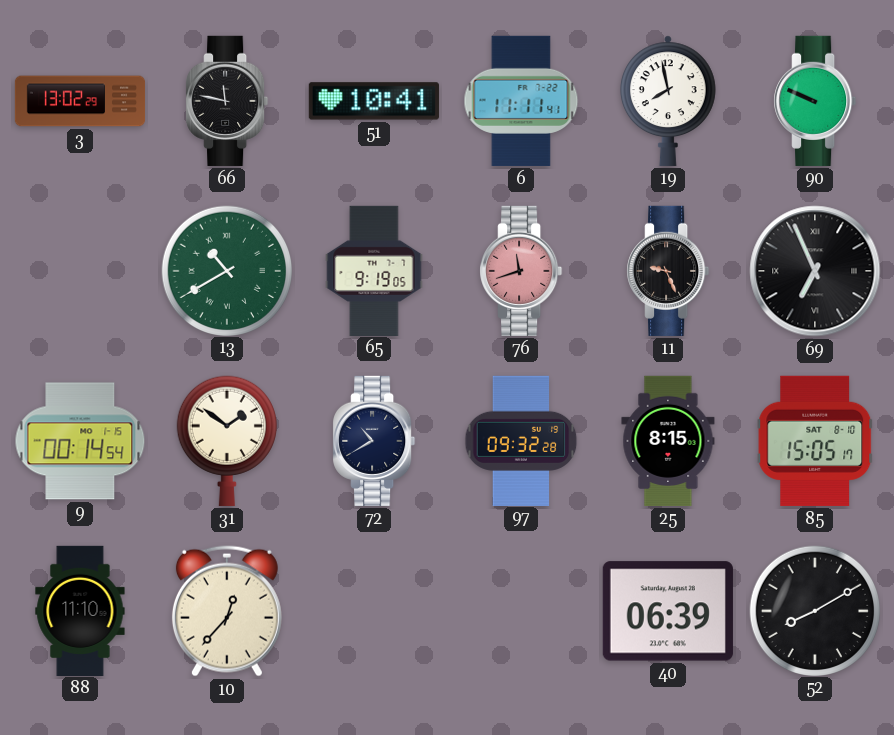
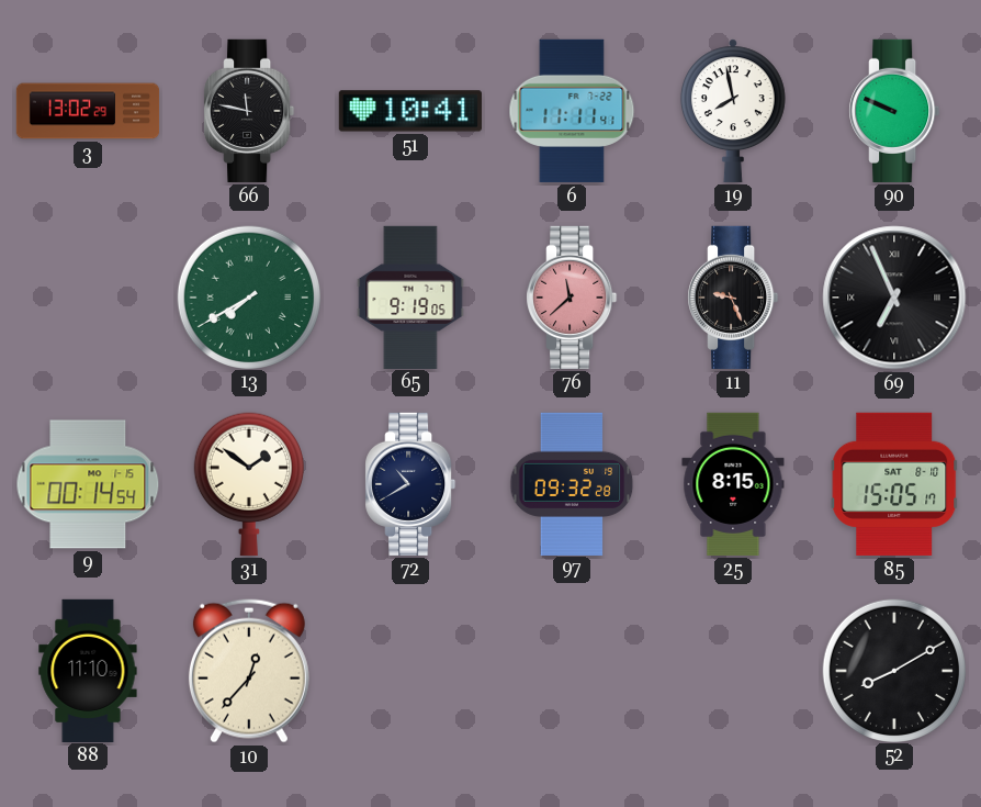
13: 10:40 -> 7:40
76: 11:42 -> 11:38
40: 06:39 -> none
